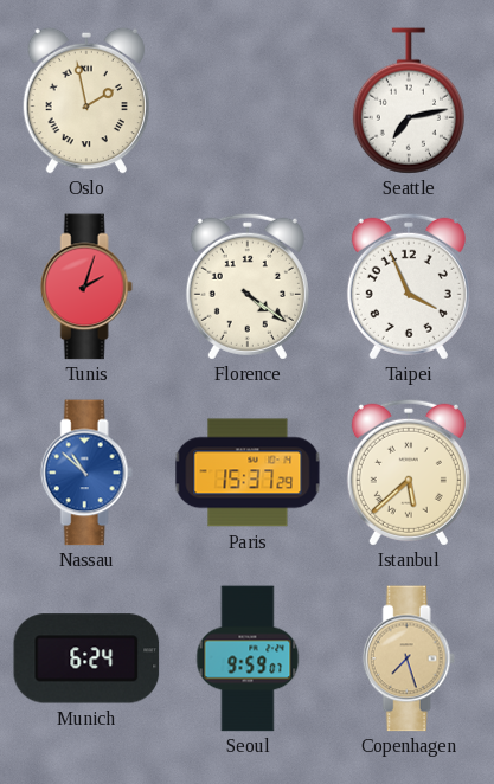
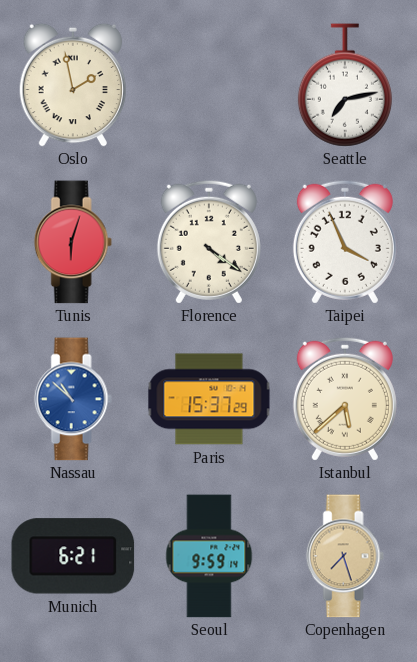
Tunis: 2:03 -> 6:03
Munich: 6:24 -> 6:21
Seoul: 9:59:07 -> 9:59:14
